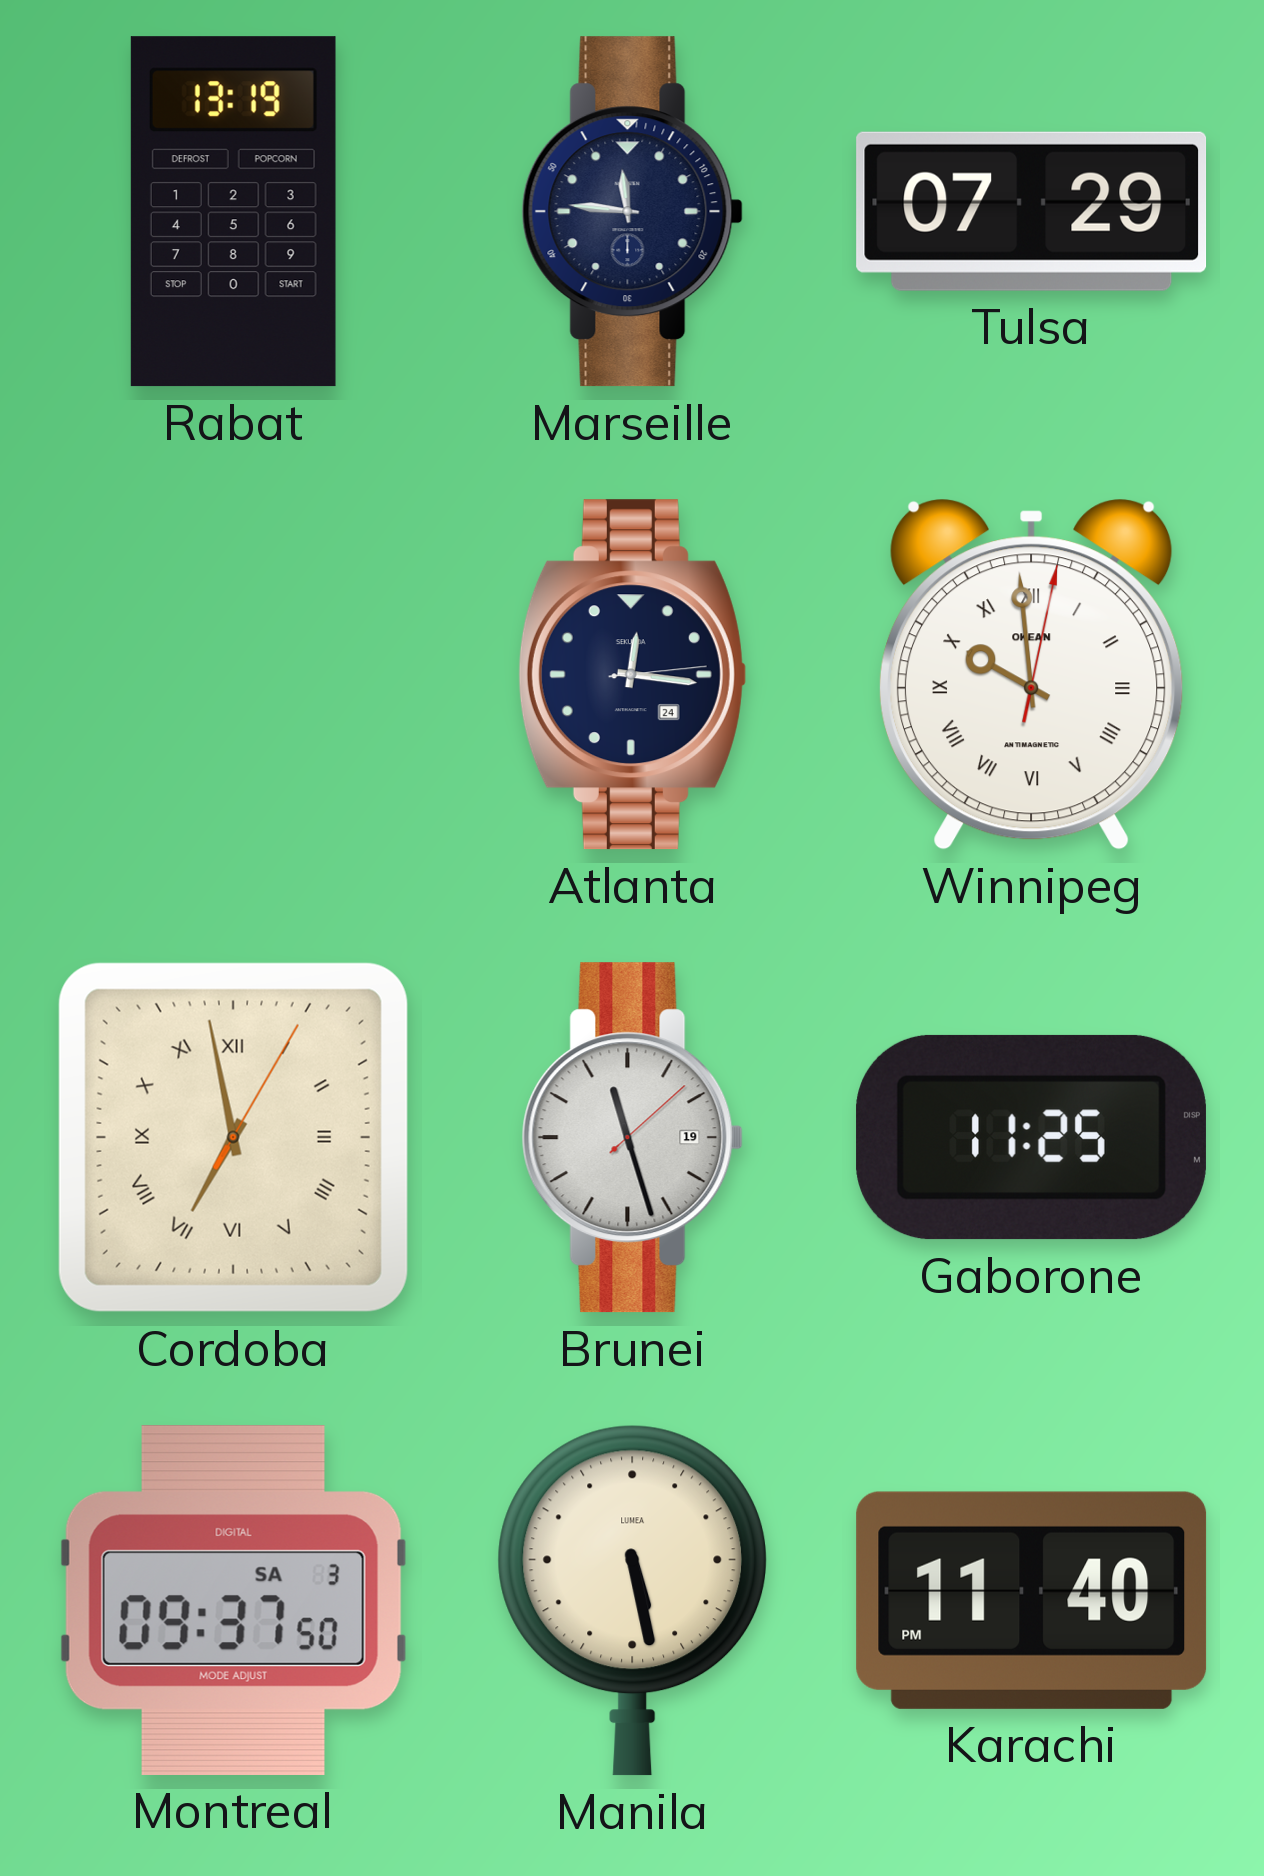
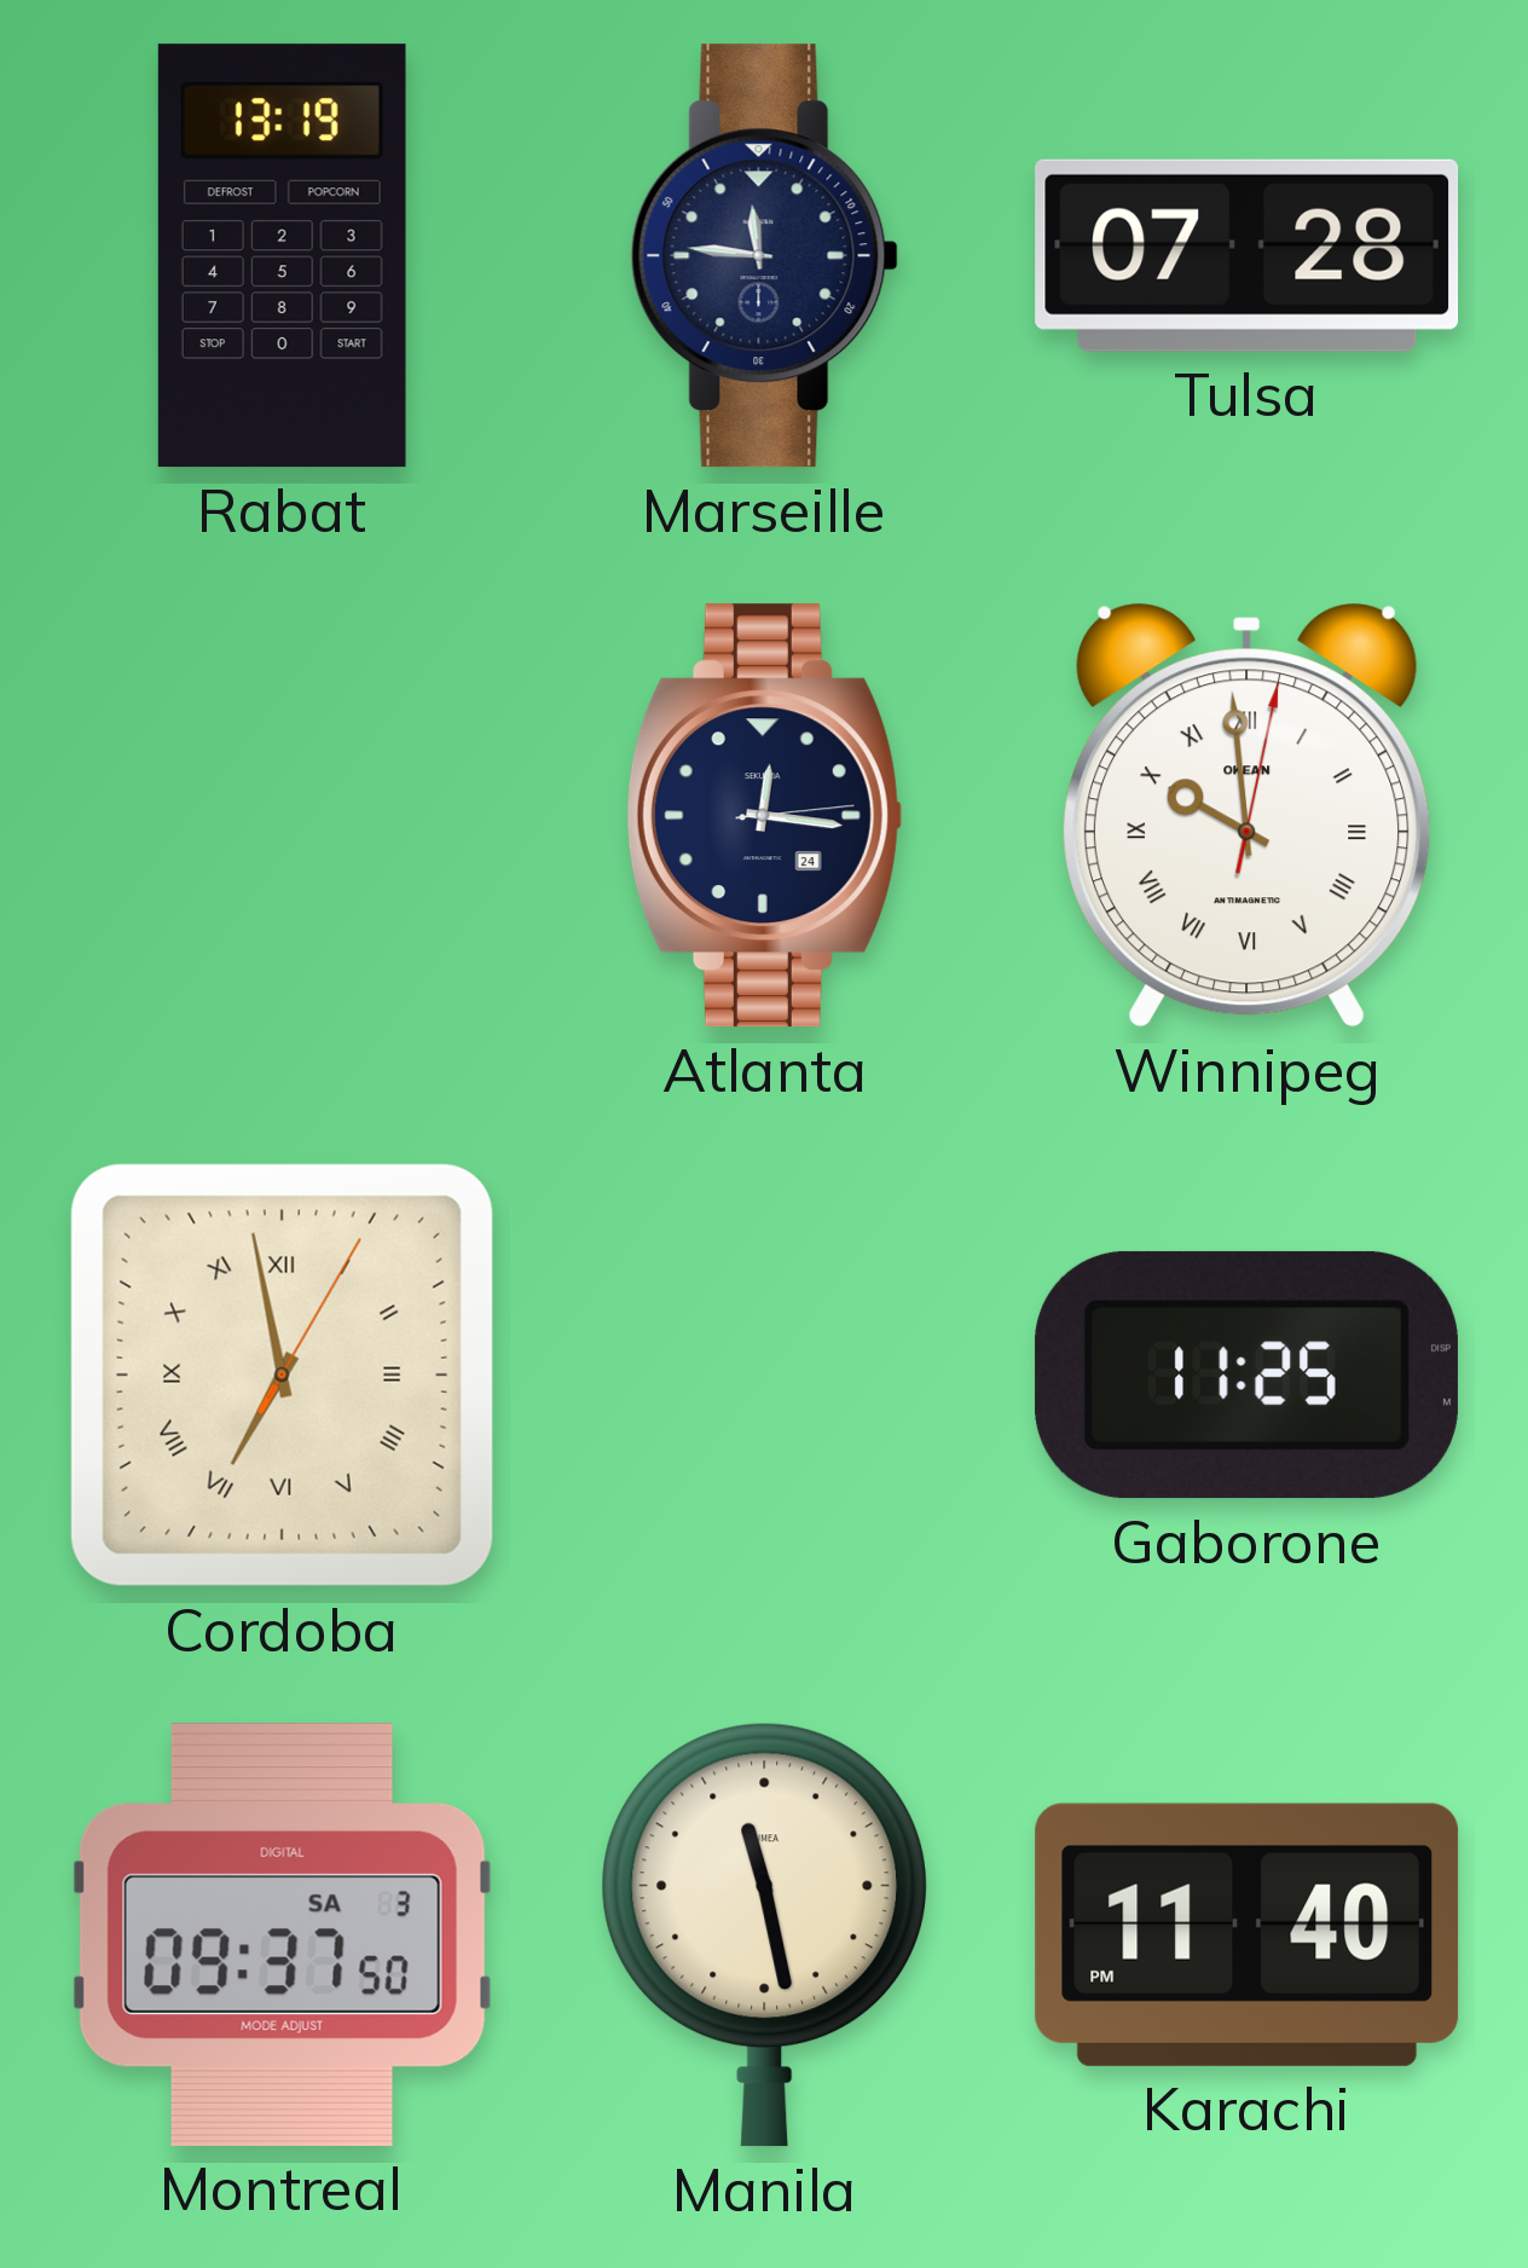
Tulsa: 07:29 -> 07:28
Brunei: 11:27 -> none
Manila: 5:28 -> 11:28
